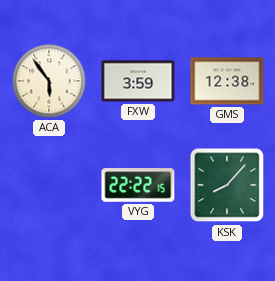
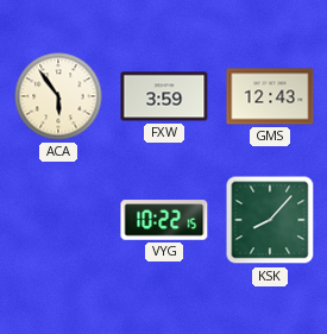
GMS: 12:38 -> 12:43
VYG: 22:22 -> 10:22
